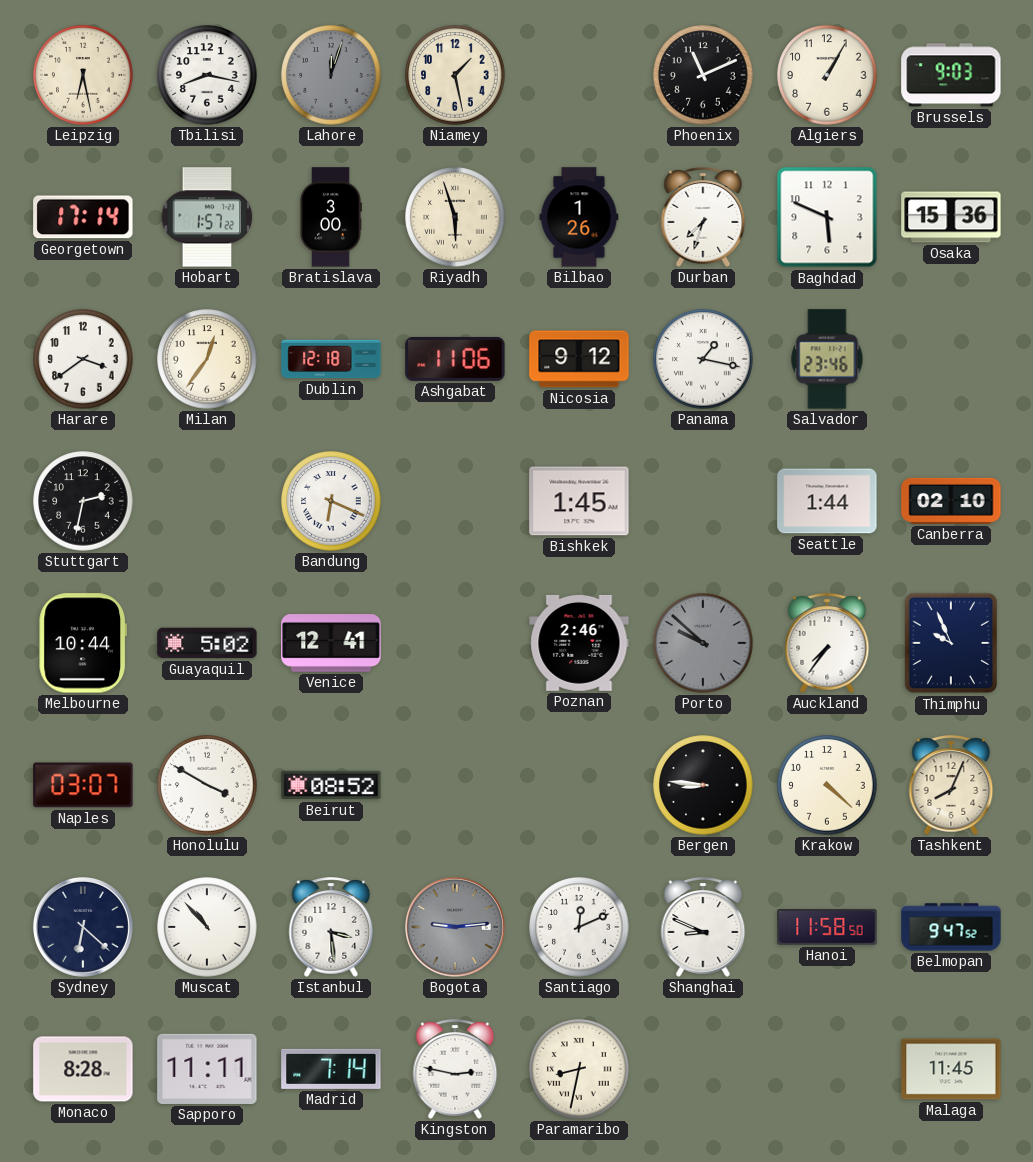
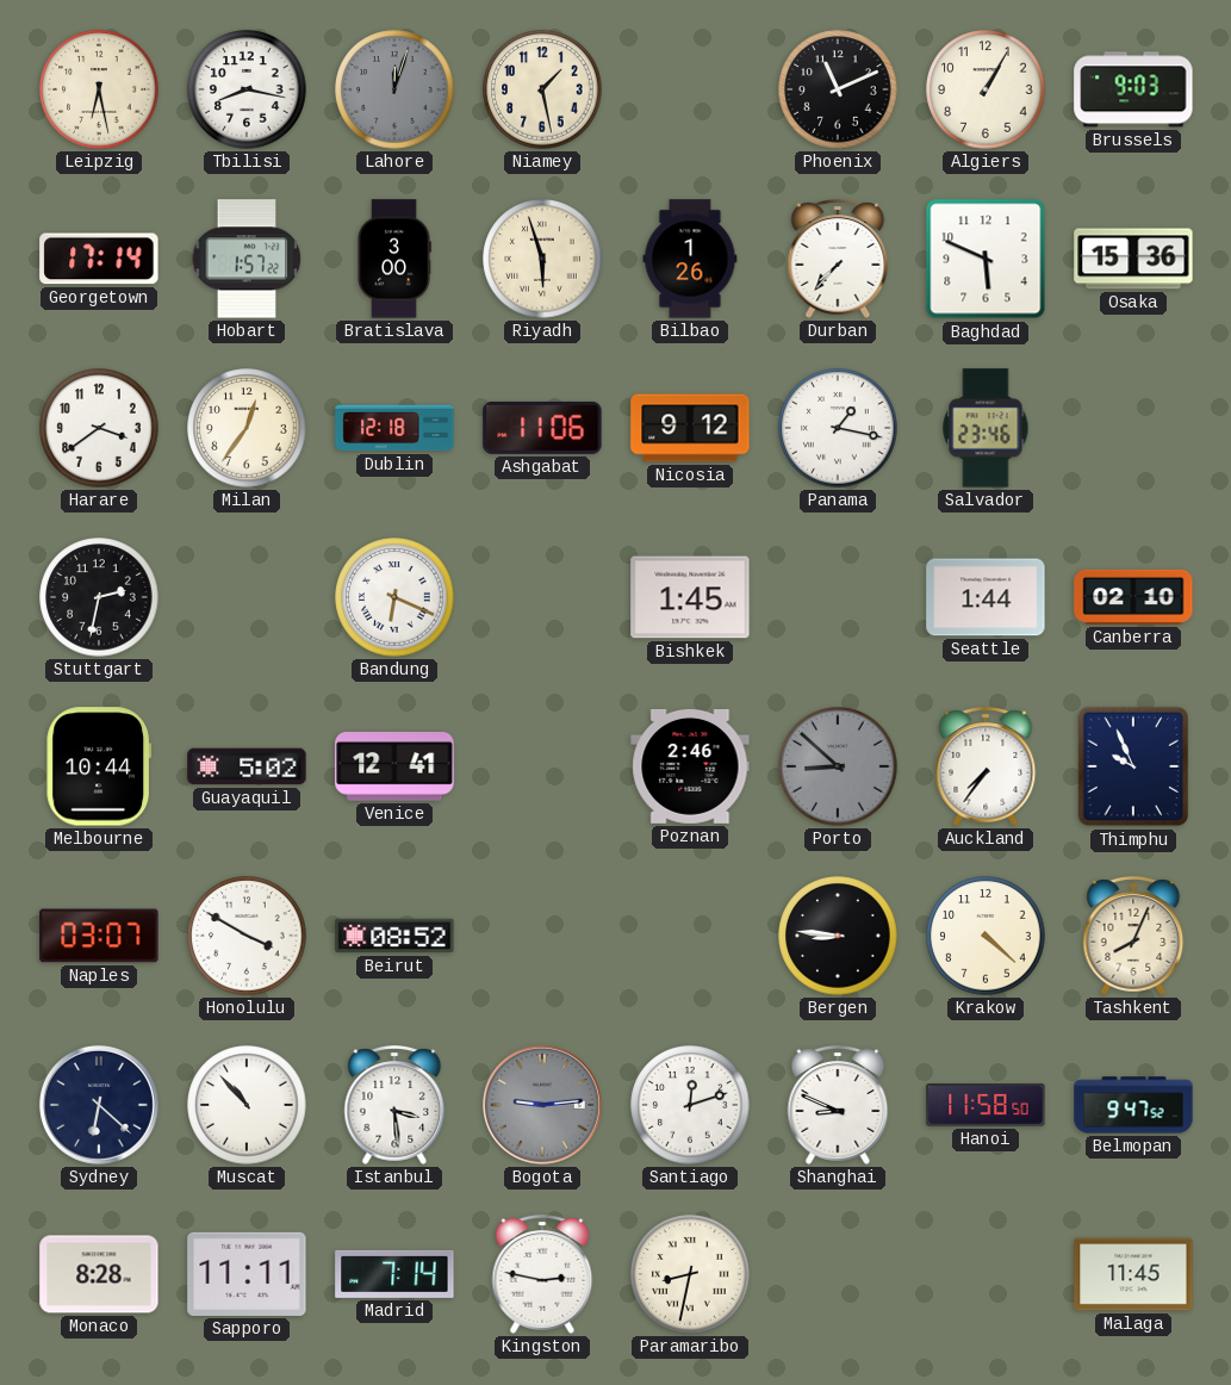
Durban: 7:33 -> 7:37
Porto: 9:52 -> 8:52
Santiago: 12:11 -> 12:12
